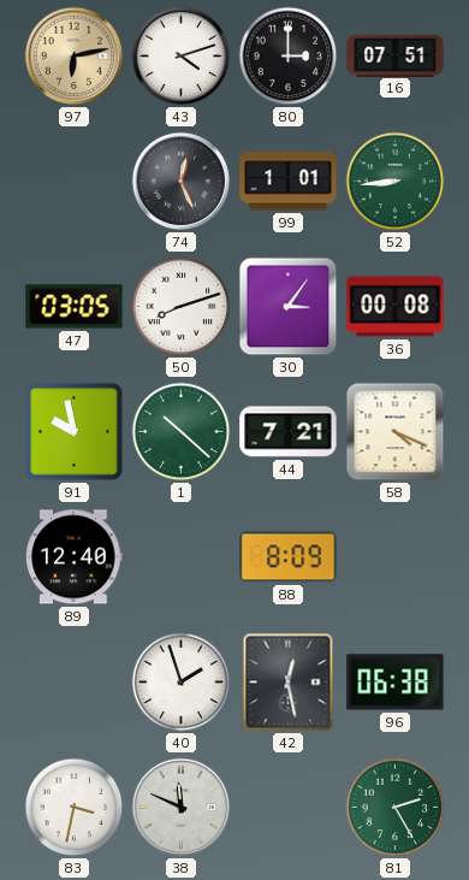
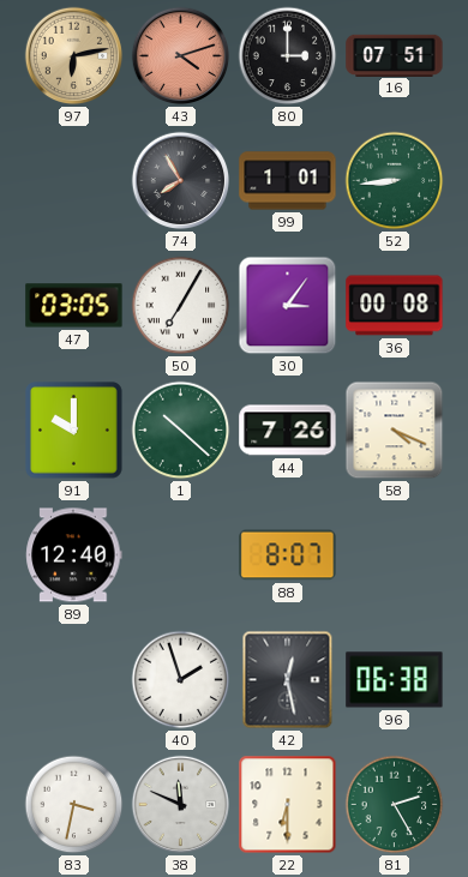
43 dial: white -> salmon
74: 12:26 -> 7:55
50: 8:12 -> 7:05
91: 9:58 -> 10:00
44: 7:21 -> 7:26
88: 8:09 -> 8:07
22: none -> 6:30
